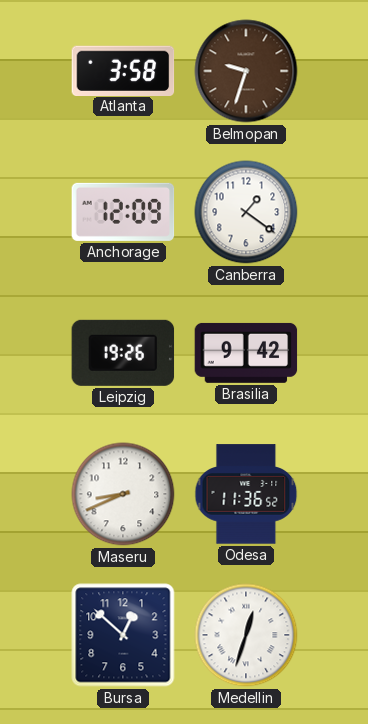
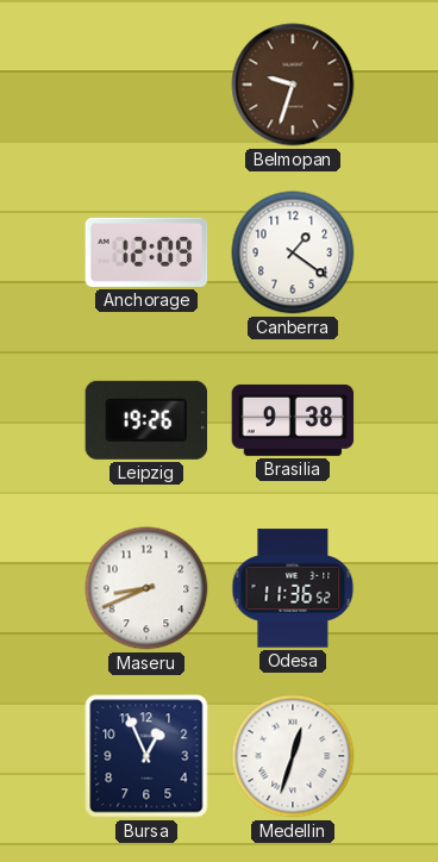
Atlanta: 3:58 -> none
Brasilia: 9:42 -> 9:38
Bursa: 12:52 -> 12:56
